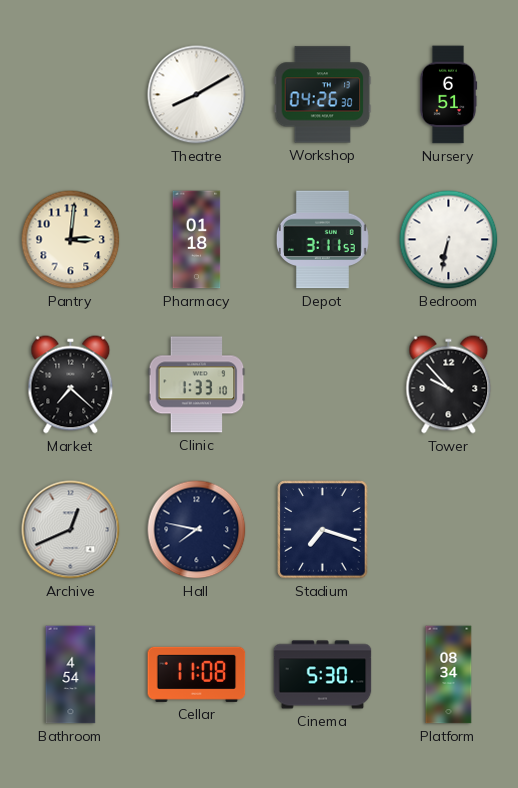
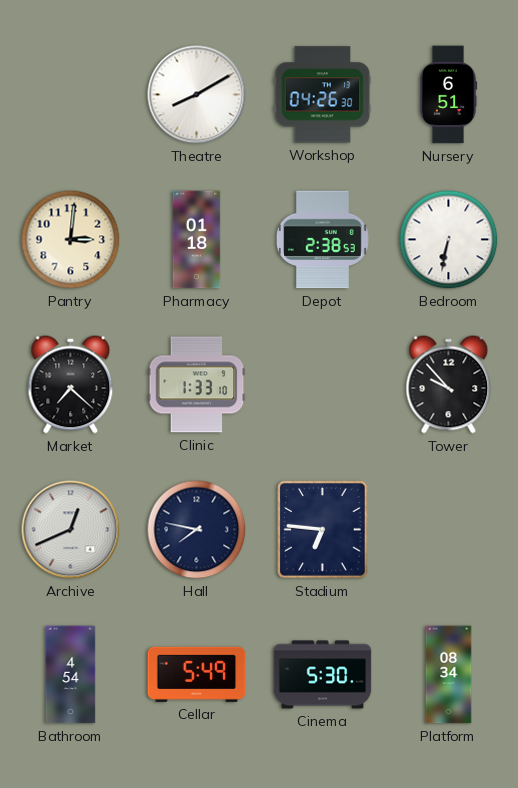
Depot: 3:11 -> 2:38
Stadium: 7:18 -> 6:46
Cellar: 11:08 -> 5:49
